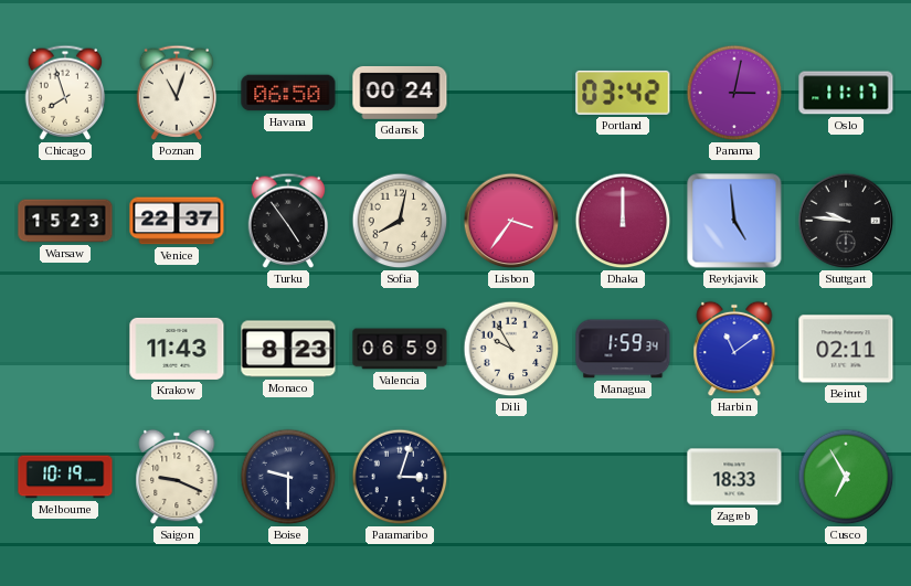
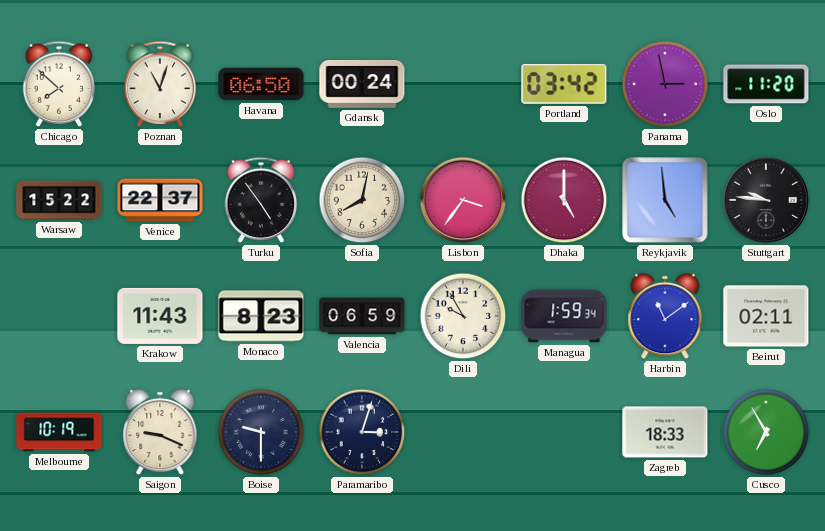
Chicago: 7:57 -> 7:52
Panama: 3:02 -> 2:58
Oslo: 11:17 -> 11:20
Warsaw: 15:23 -> 15:22
Dhaka: 12:00 -> 5:00
